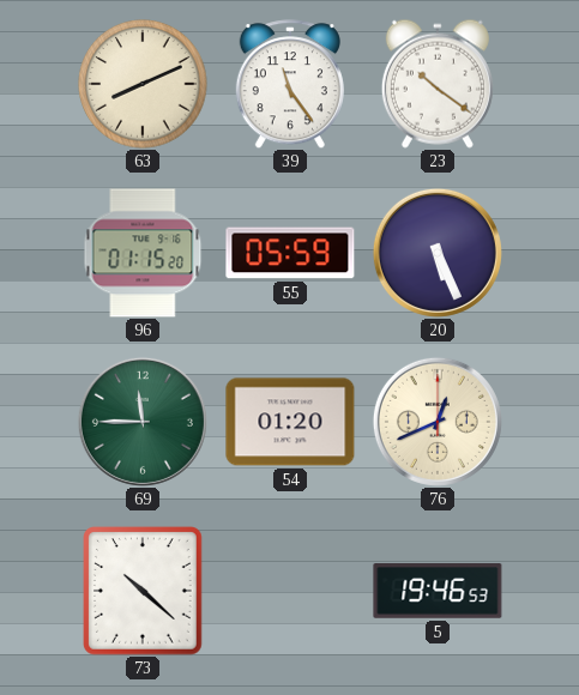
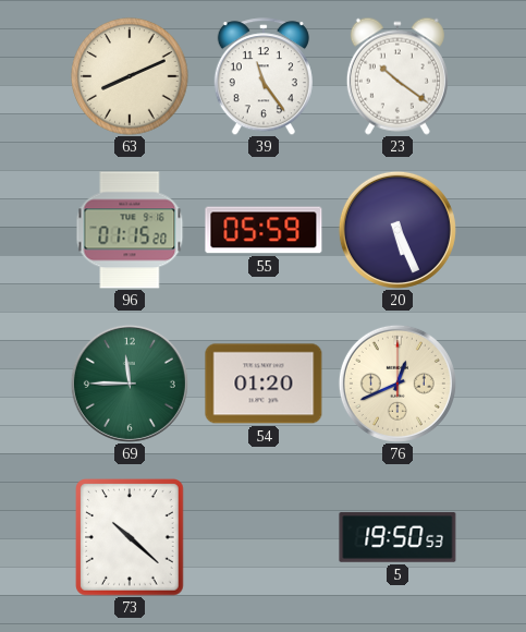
5: 19:46 -> 19:50
